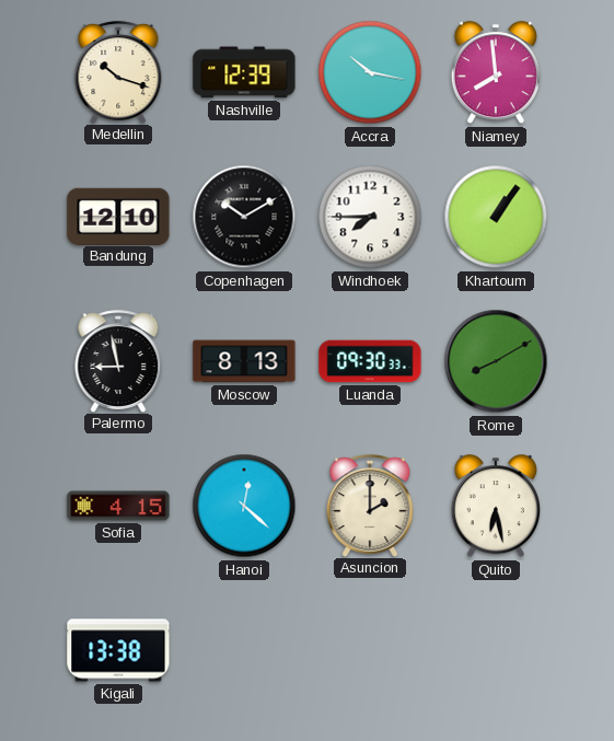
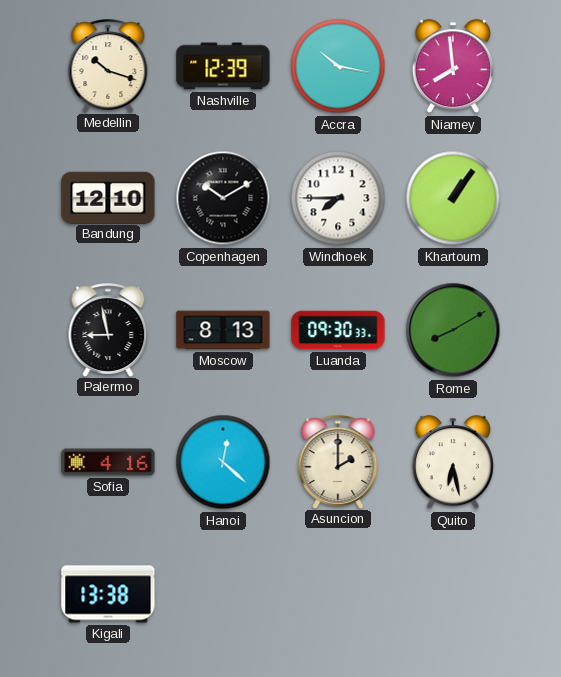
Sofia: 4:15 -> 4:16
